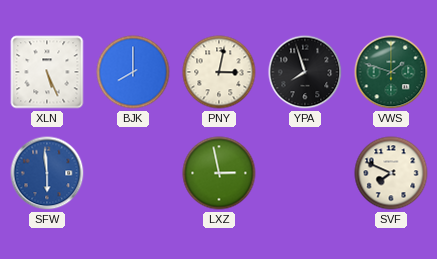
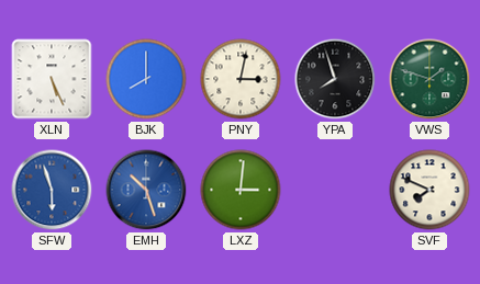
SFW: 5:59 -> 5:57
EMH: none -> 10:27
LXZ: 2:58 -> 3:01
